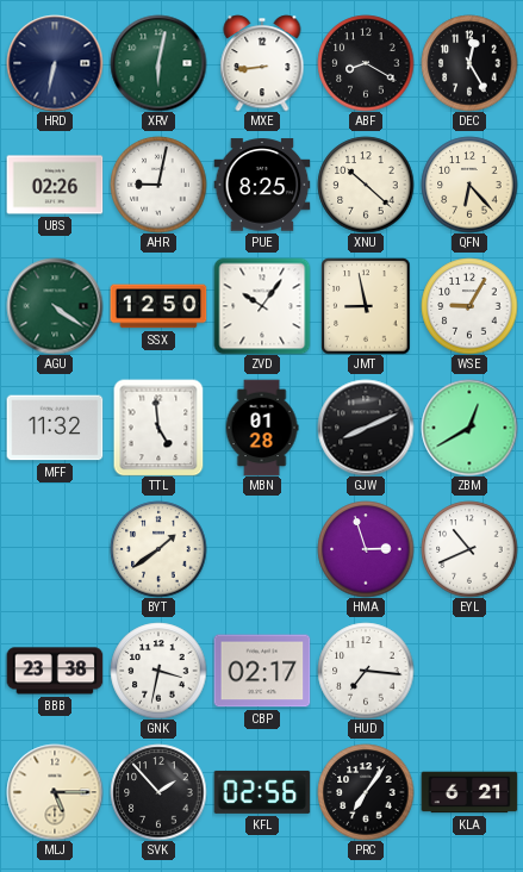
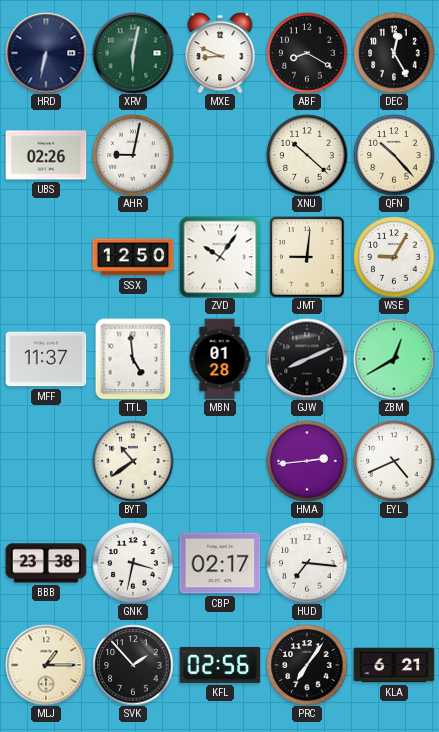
MXE: 8:44 -> 8:49
PUE: 8:25 -> none
QFN: 6:23 -> 10:23
AGU: 4:21 -> none
JMT: 8:58 -> 9:01
MFF: 11:32 -> 11:37
BYT: 1:39 -> 10:39
HMA: 2:57 -> 2:44
EYL: 10:41 -> 4:41
MLJ: 5:15 -> 1:15
